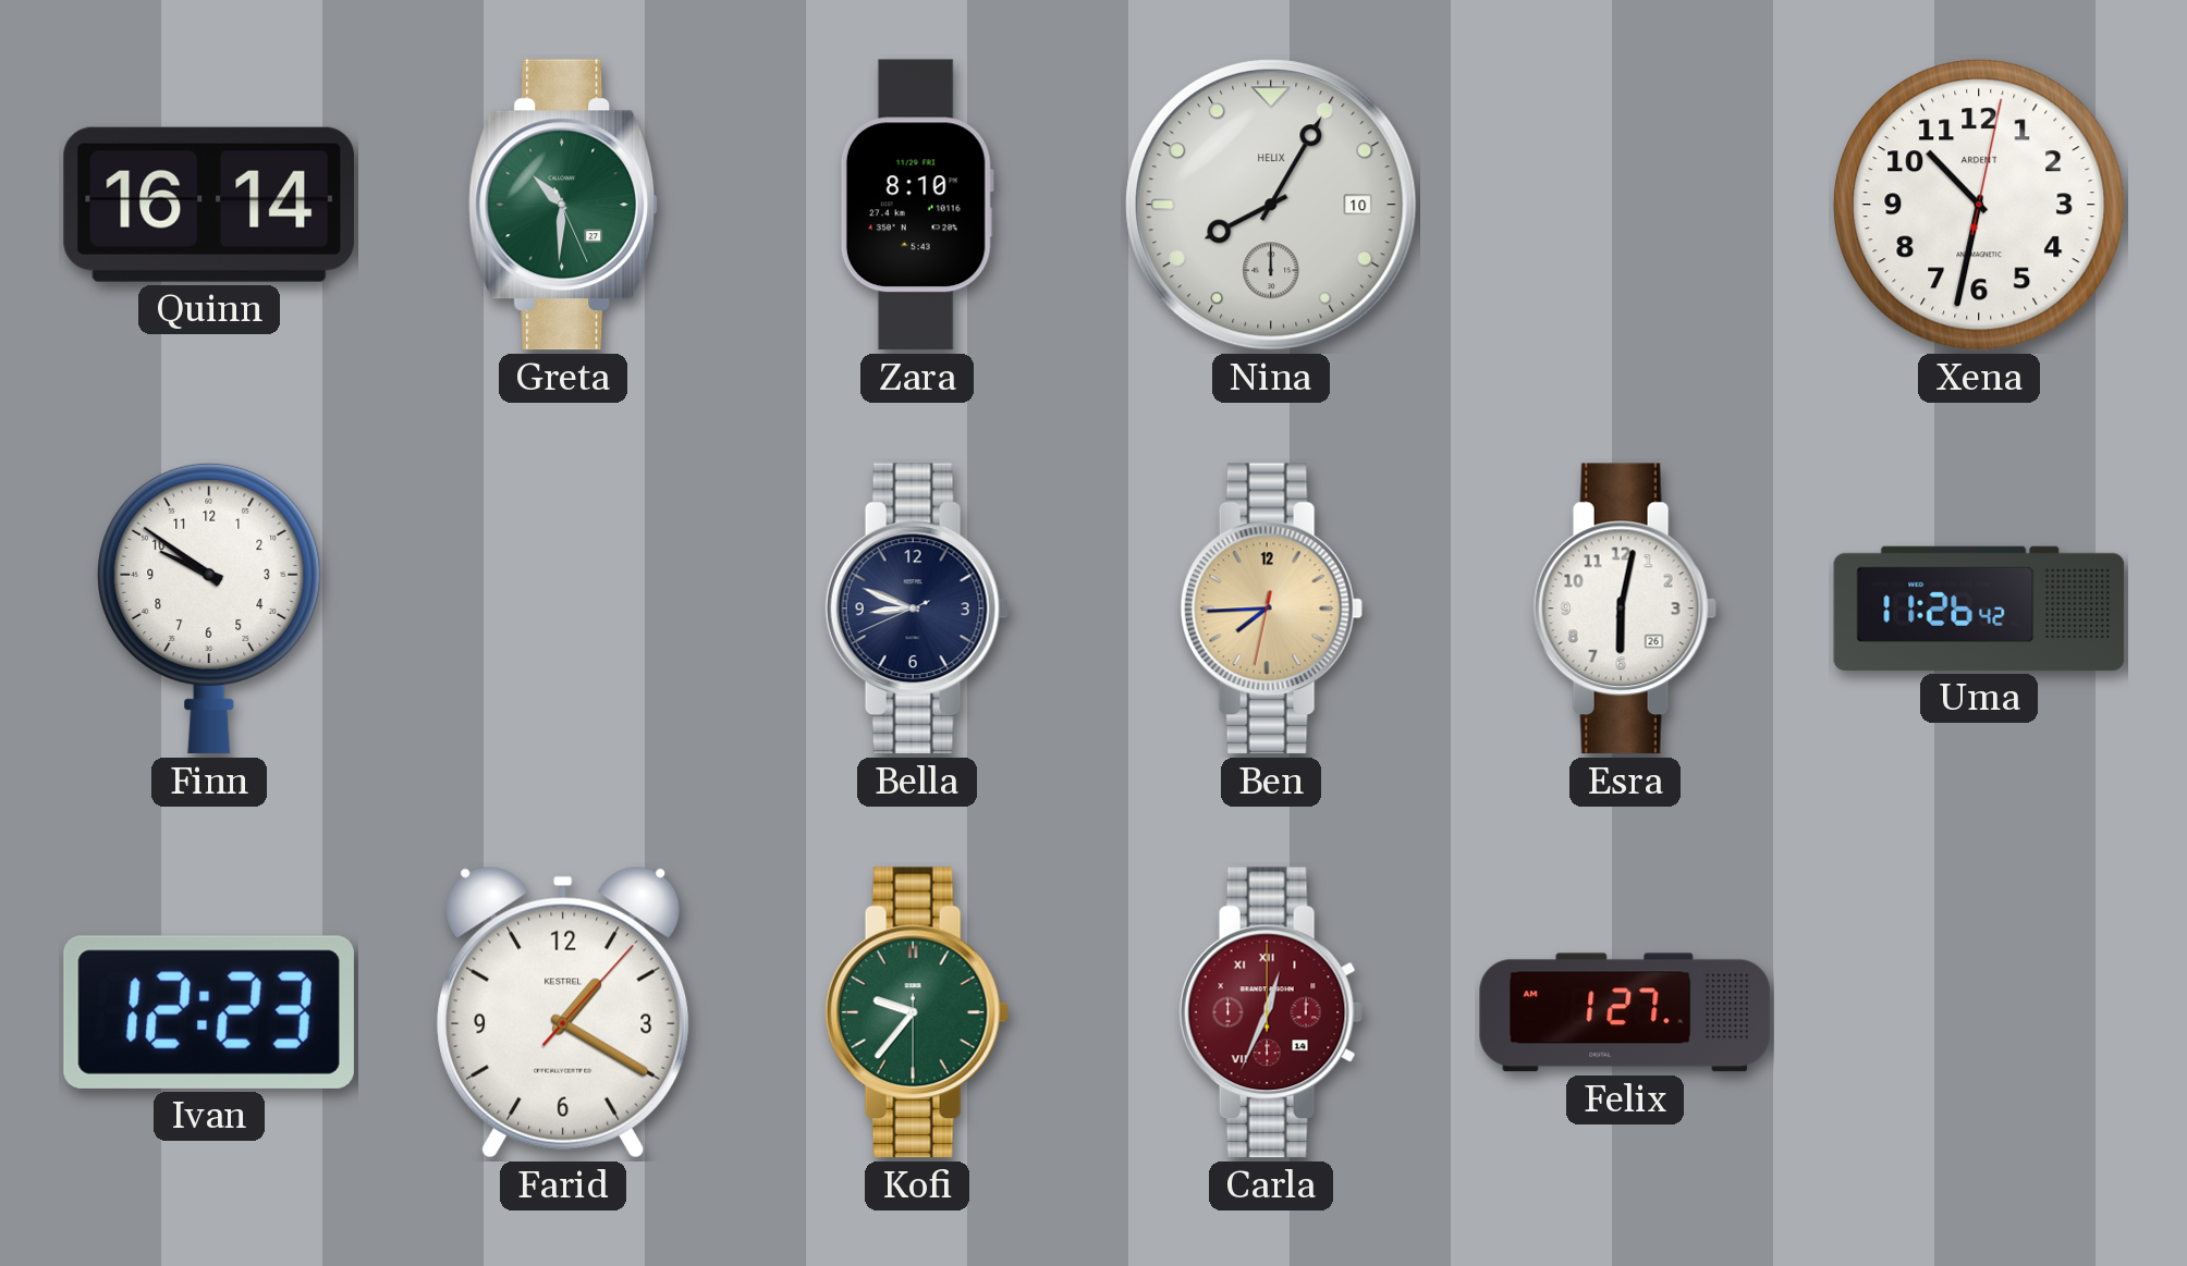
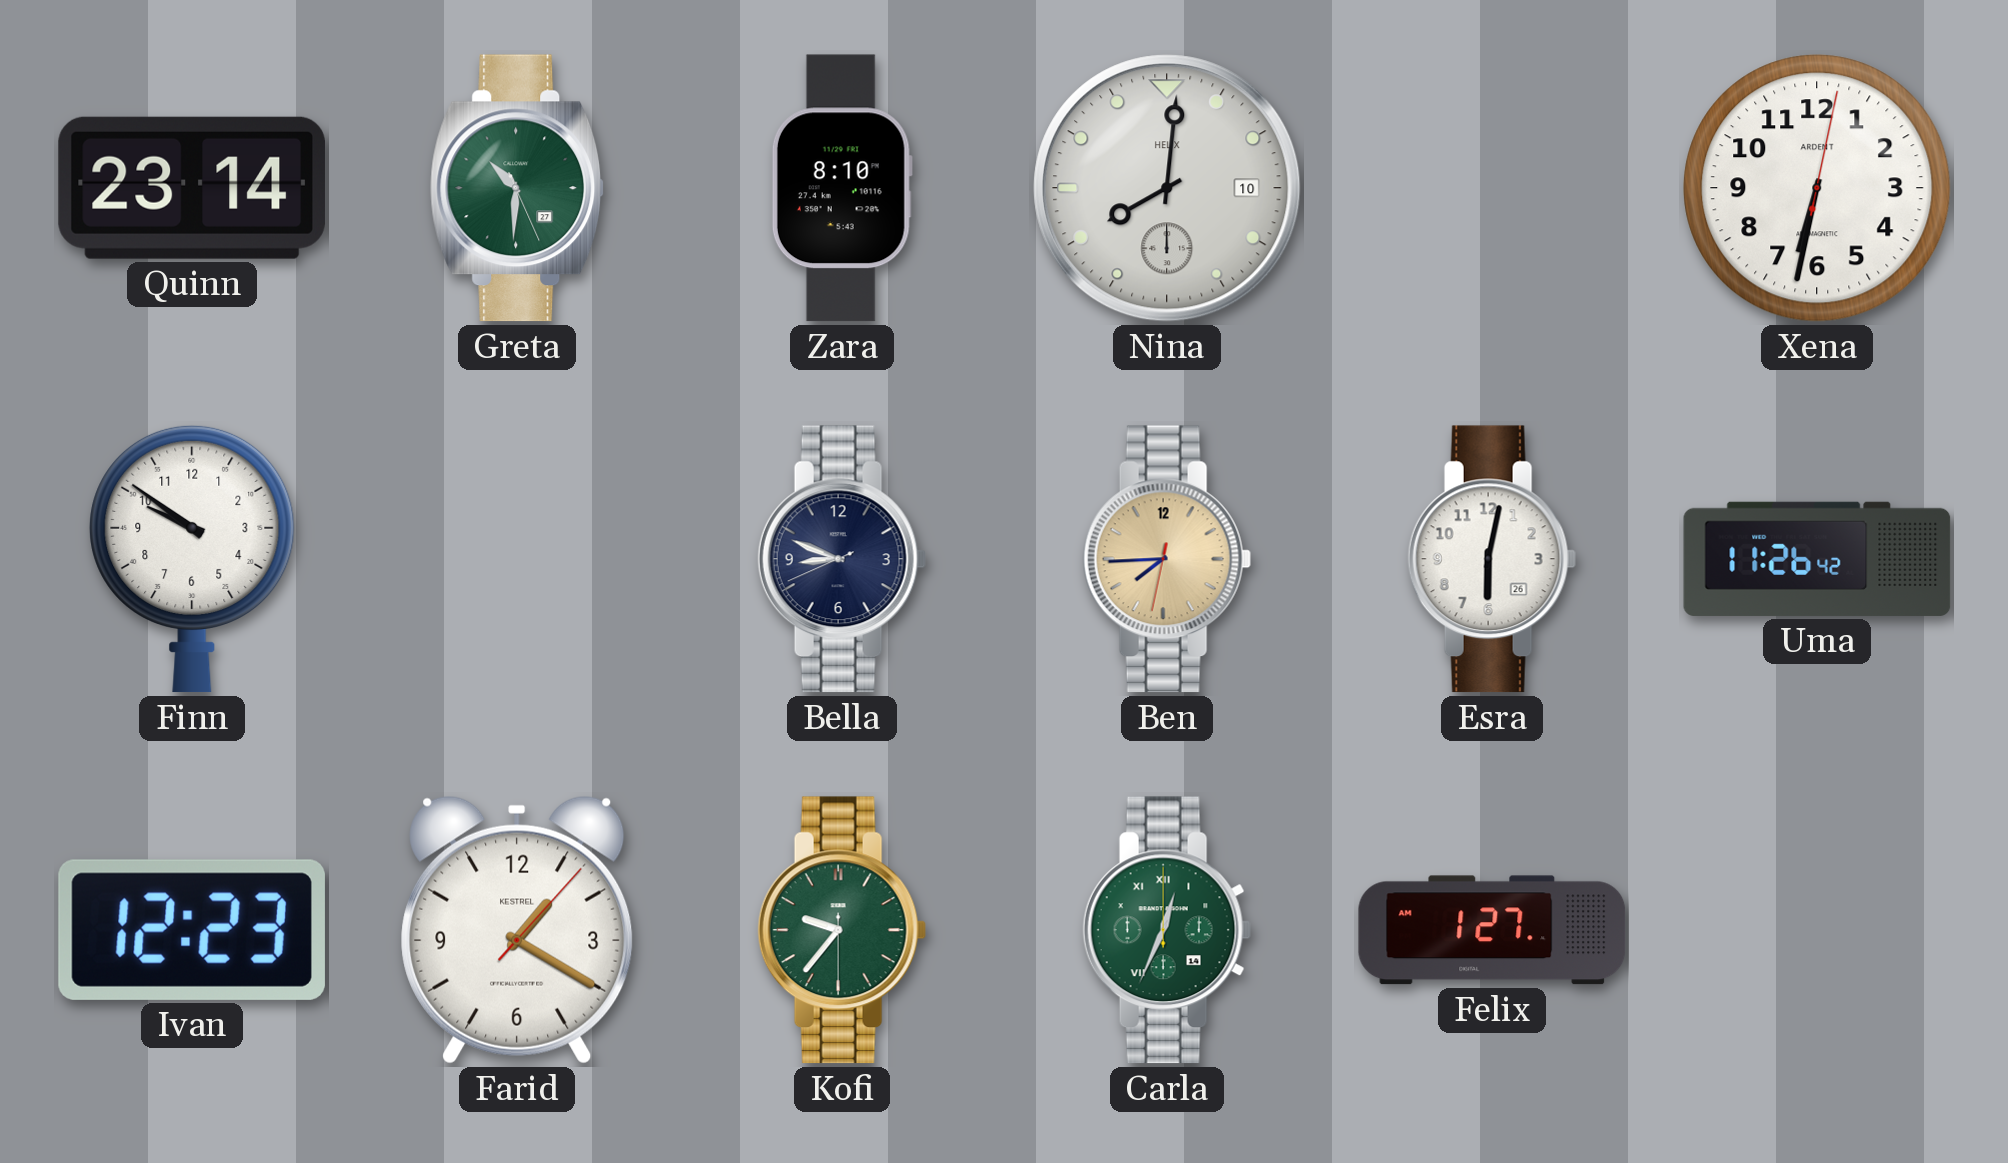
Quinn: 16:14 -> 23:14
Nina: 8:05 -> 8:01
Xena: 10:32 -> 6:32
Carla dial: burgundy -> green
